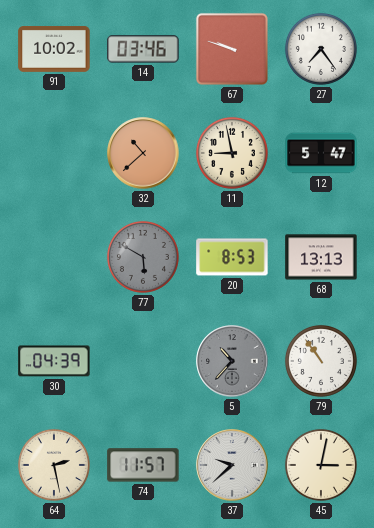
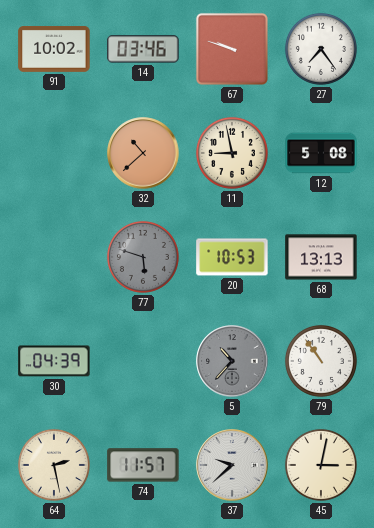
12: 5:47 -> 5:08
77: 5:50 -> 5:48
20: 8:53 -> 10:53
